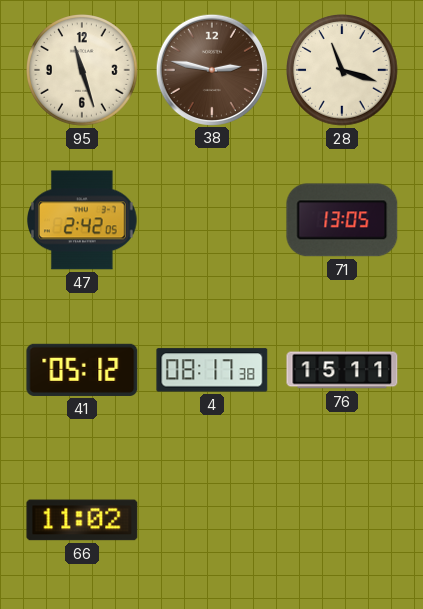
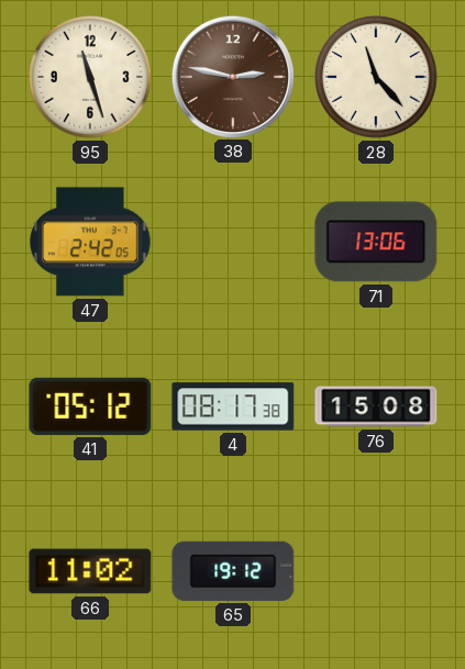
28: 11:18 -> 11:23
71: 13:05 -> 13:06
76: 15:11 -> 15:08
65: none -> 19:12
